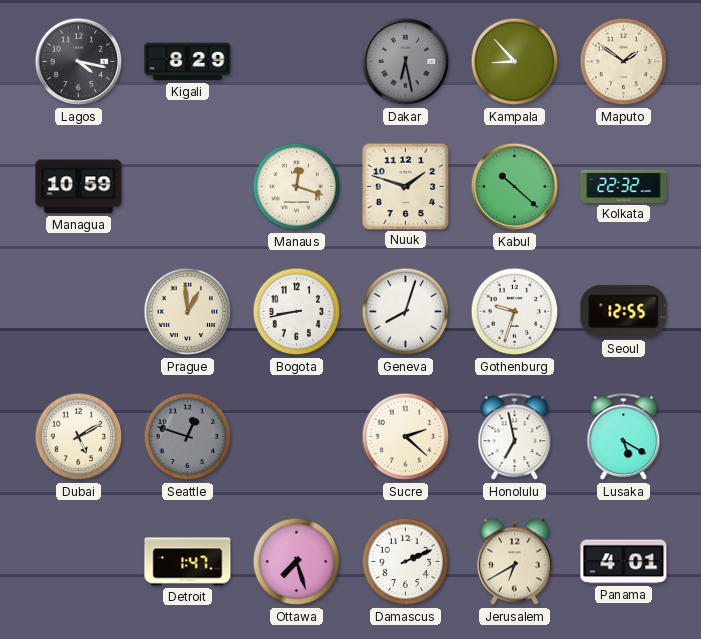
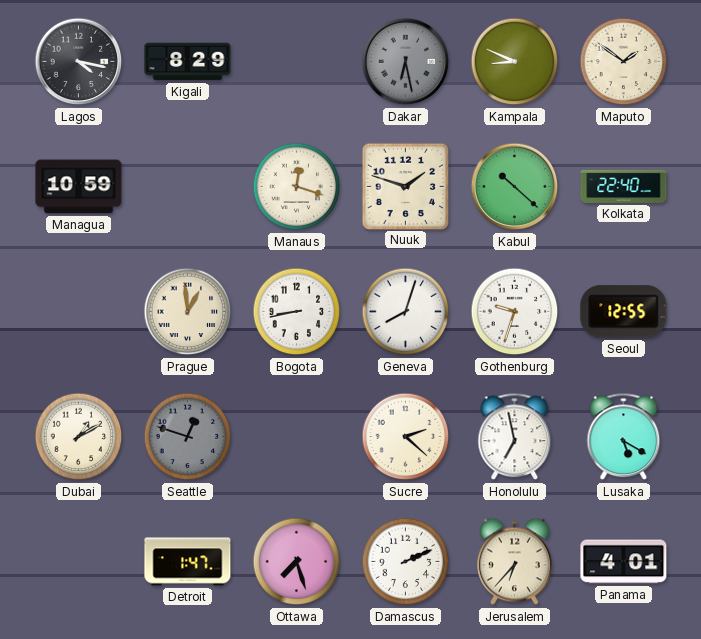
Kampala: 8:53 -> 8:49
Kolkata: 22:32 -> 22:40
Dubai: 5:10 -> 1:10
Jerusalem: 6:40 -> 6:37
